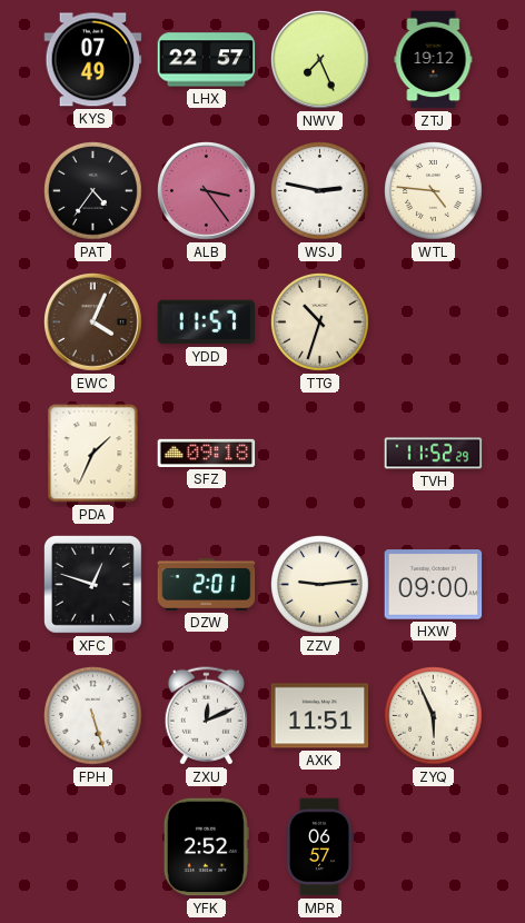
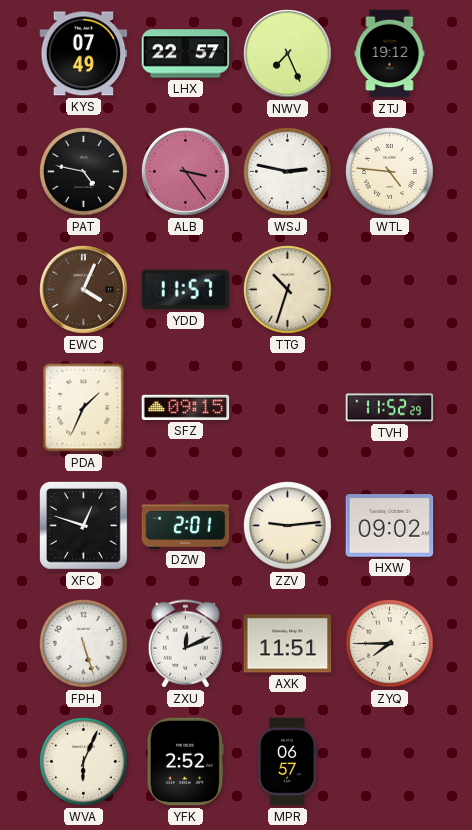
PAT: 4:36 -> 4:47
SFZ: 09:18 -> 09:15
HXW: 09:00 -> 09:02
ZYQ: 5:56 -> 7:45
WVA: none -> 6:04
